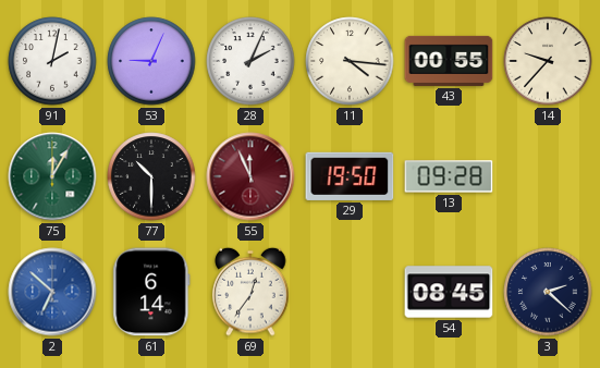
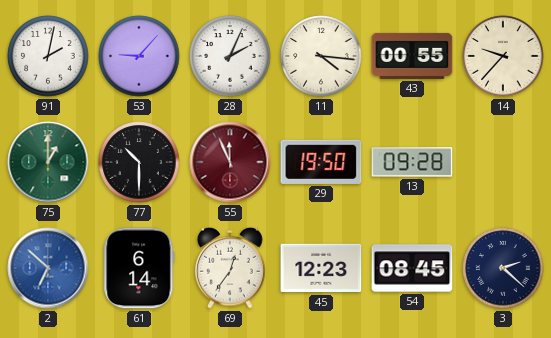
53: 9:04 -> 9:07
75: 12:05 -> 1:00
45: none -> 12:23
